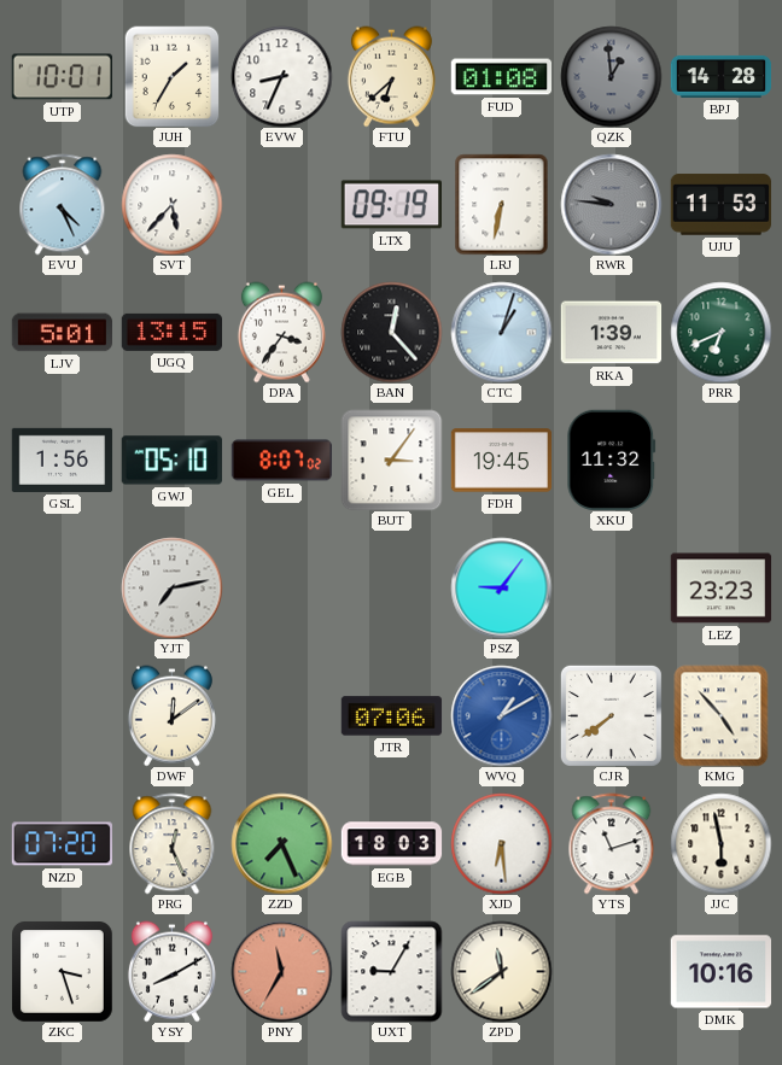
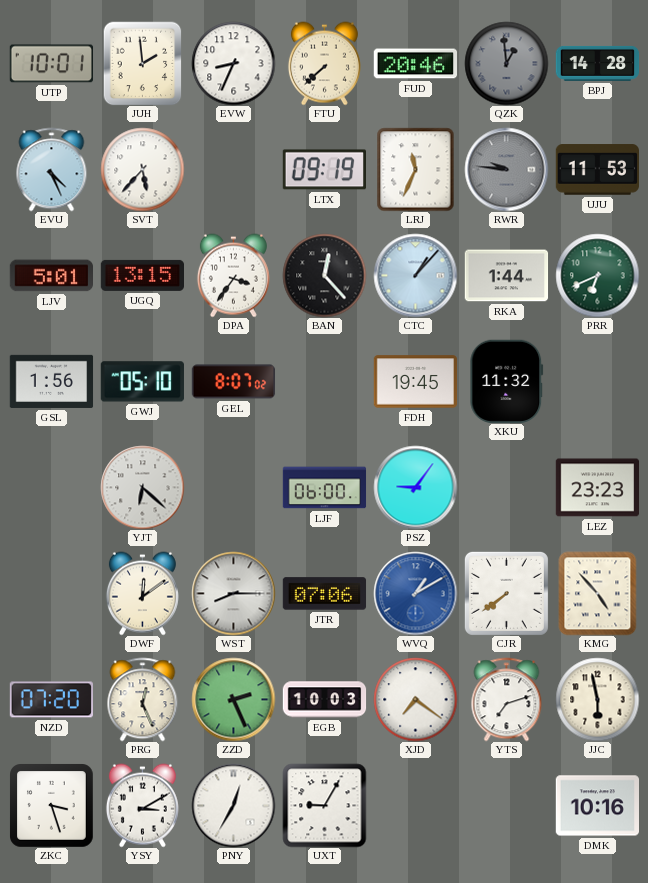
JUH: 1:35 -> 1:59
FTU: 6:38 -> 7:38
FUD: 01:08 -> 20:46
LRJ: 6:32 -> 11:34
CTC: 1:03 -> 1:07
RKA: 1:39 -> 1:44
BUT: 3:06 -> none
YJT: 7:13 -> 6:22
LJF: none -> 06:00
WST: none -> 8:15
ZZD: 7:26 -> 2:26
EGB: 18:03 -> 10:03
XJD: 6:29 -> 7:21
YTS: 11:12 -> 7:12
YSY: 8:10 -> 3:10
PNY: 11:35 -> 12:35
PNY dial: salmon -> white
ZPD: 11:39 -> none
